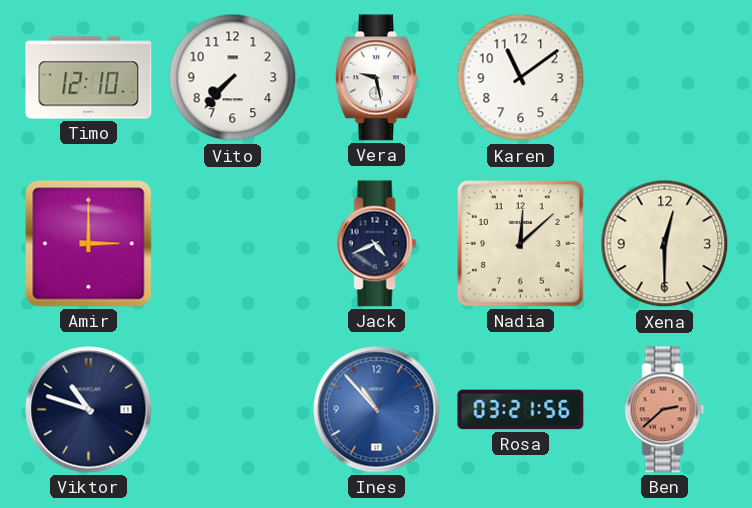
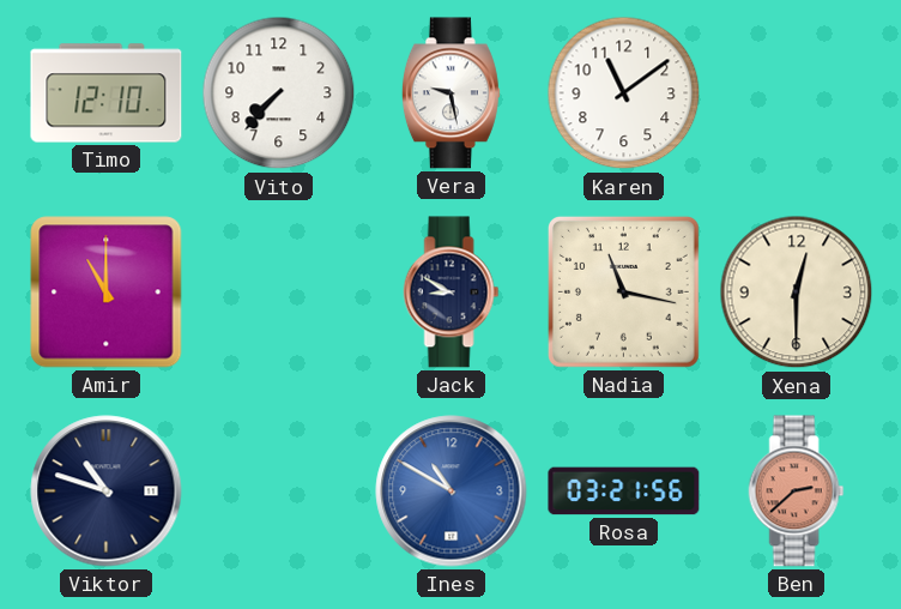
Amir: 3:00 -> 11:00
Jack: 4:41 -> 8:50
Nadia: 12:08 -> 11:17
Ines: 10:53 -> 10:50
